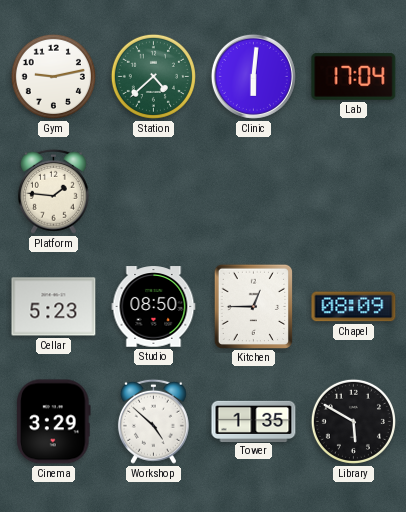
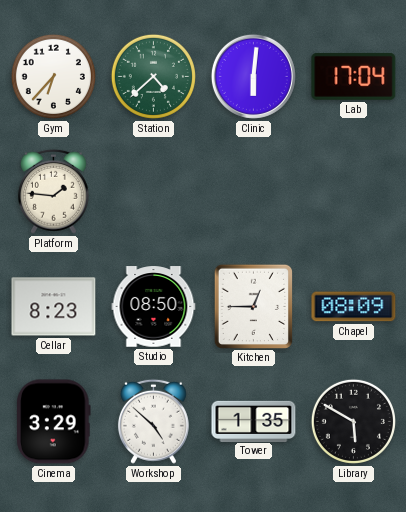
Gym: 9:13 -> 6:37
Cellar: 5:23 -> 8:23
